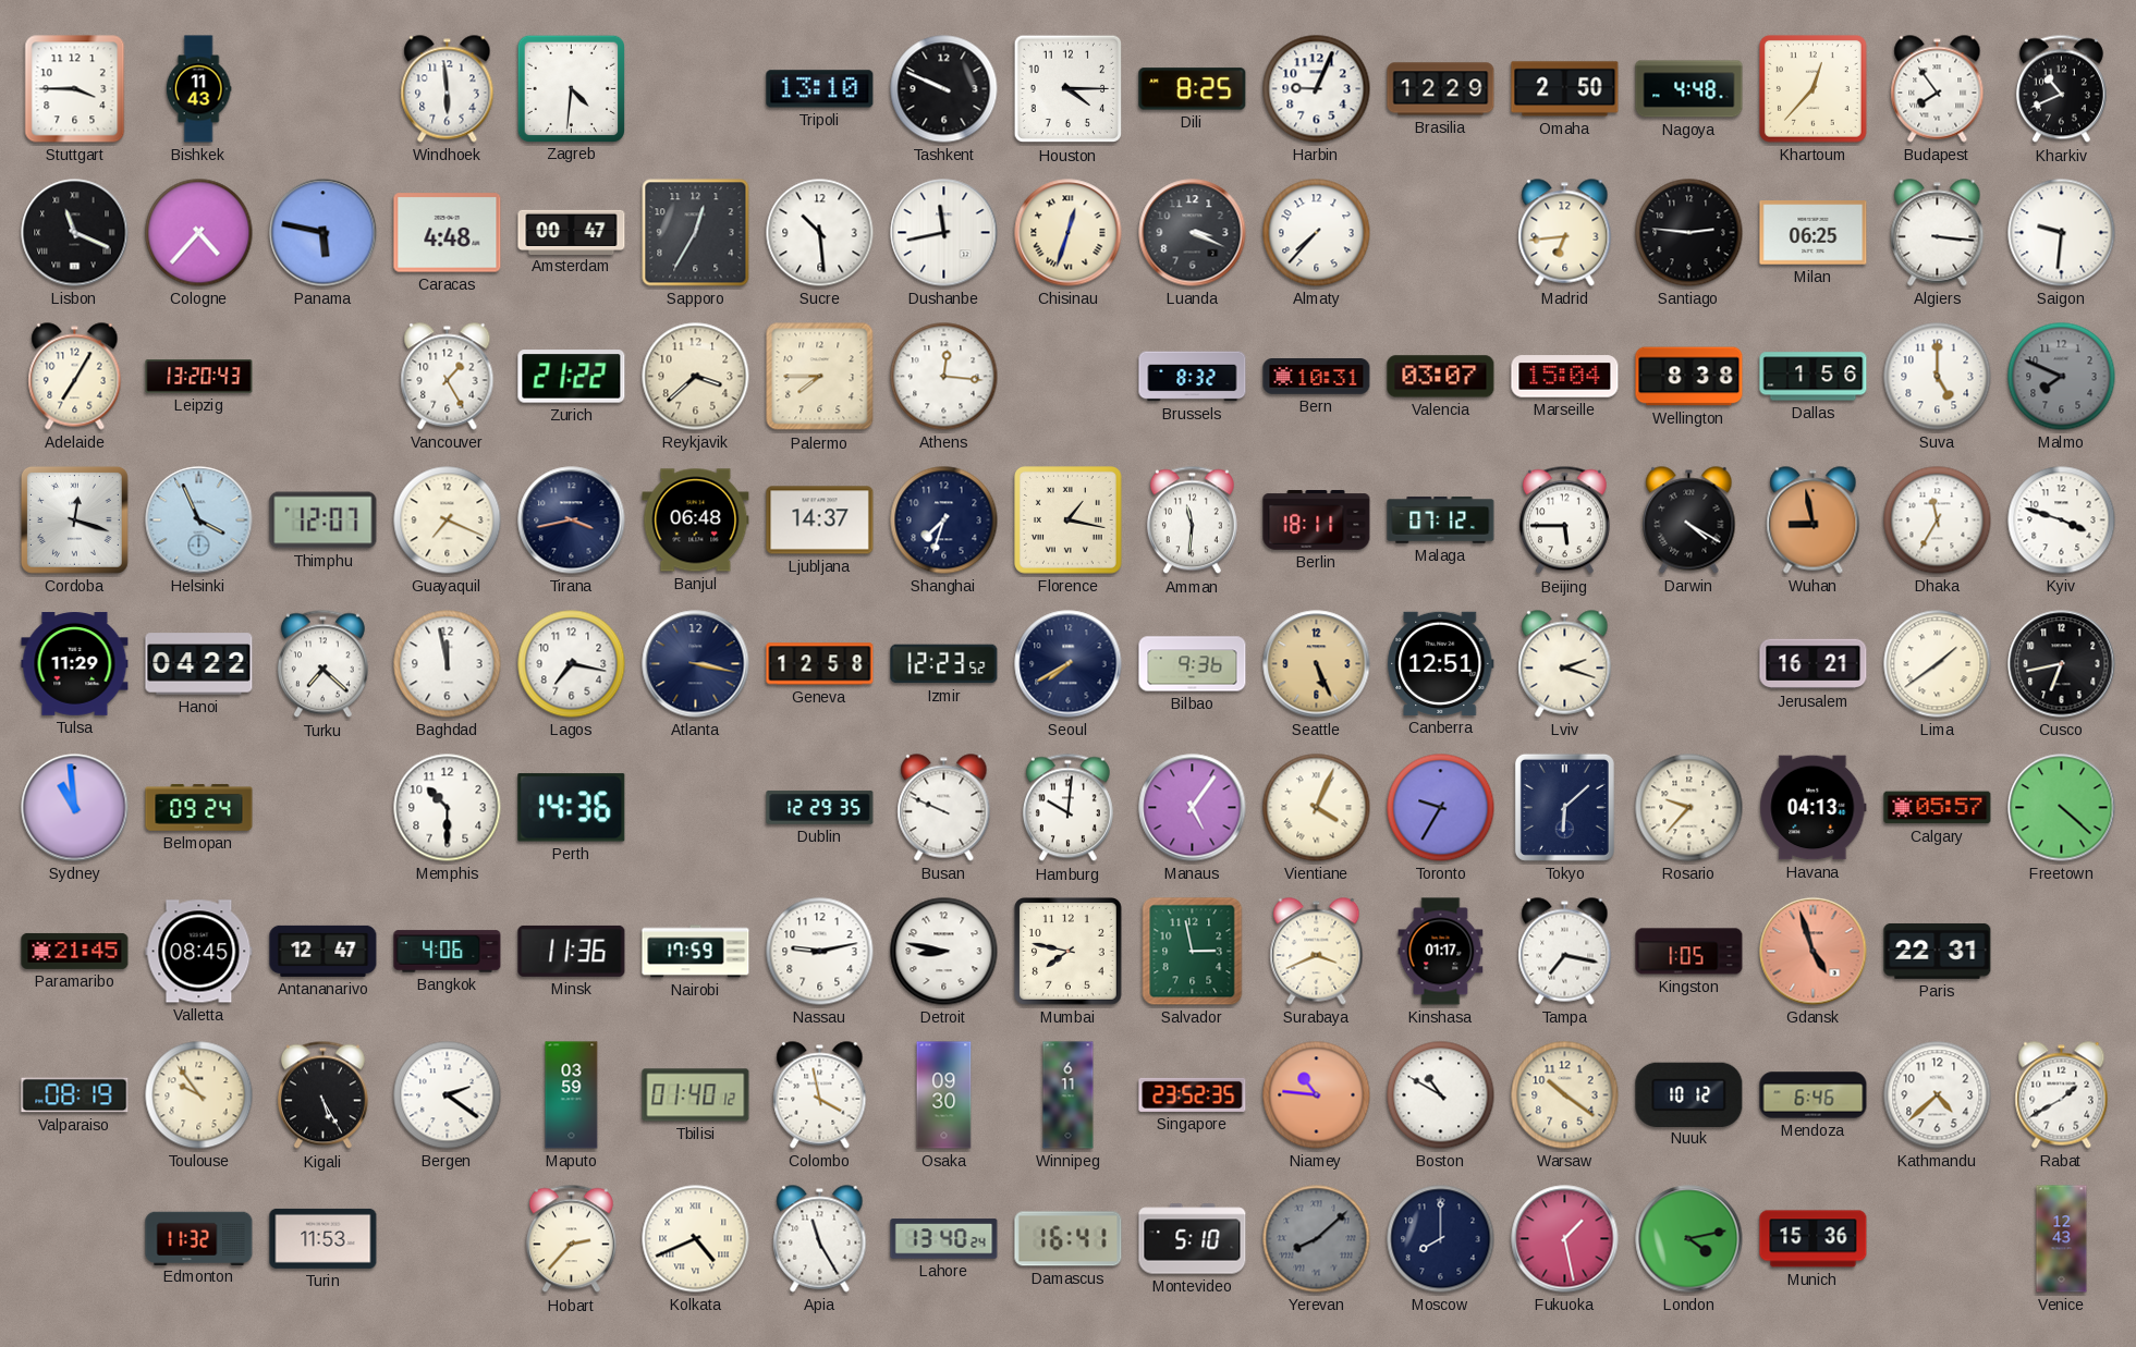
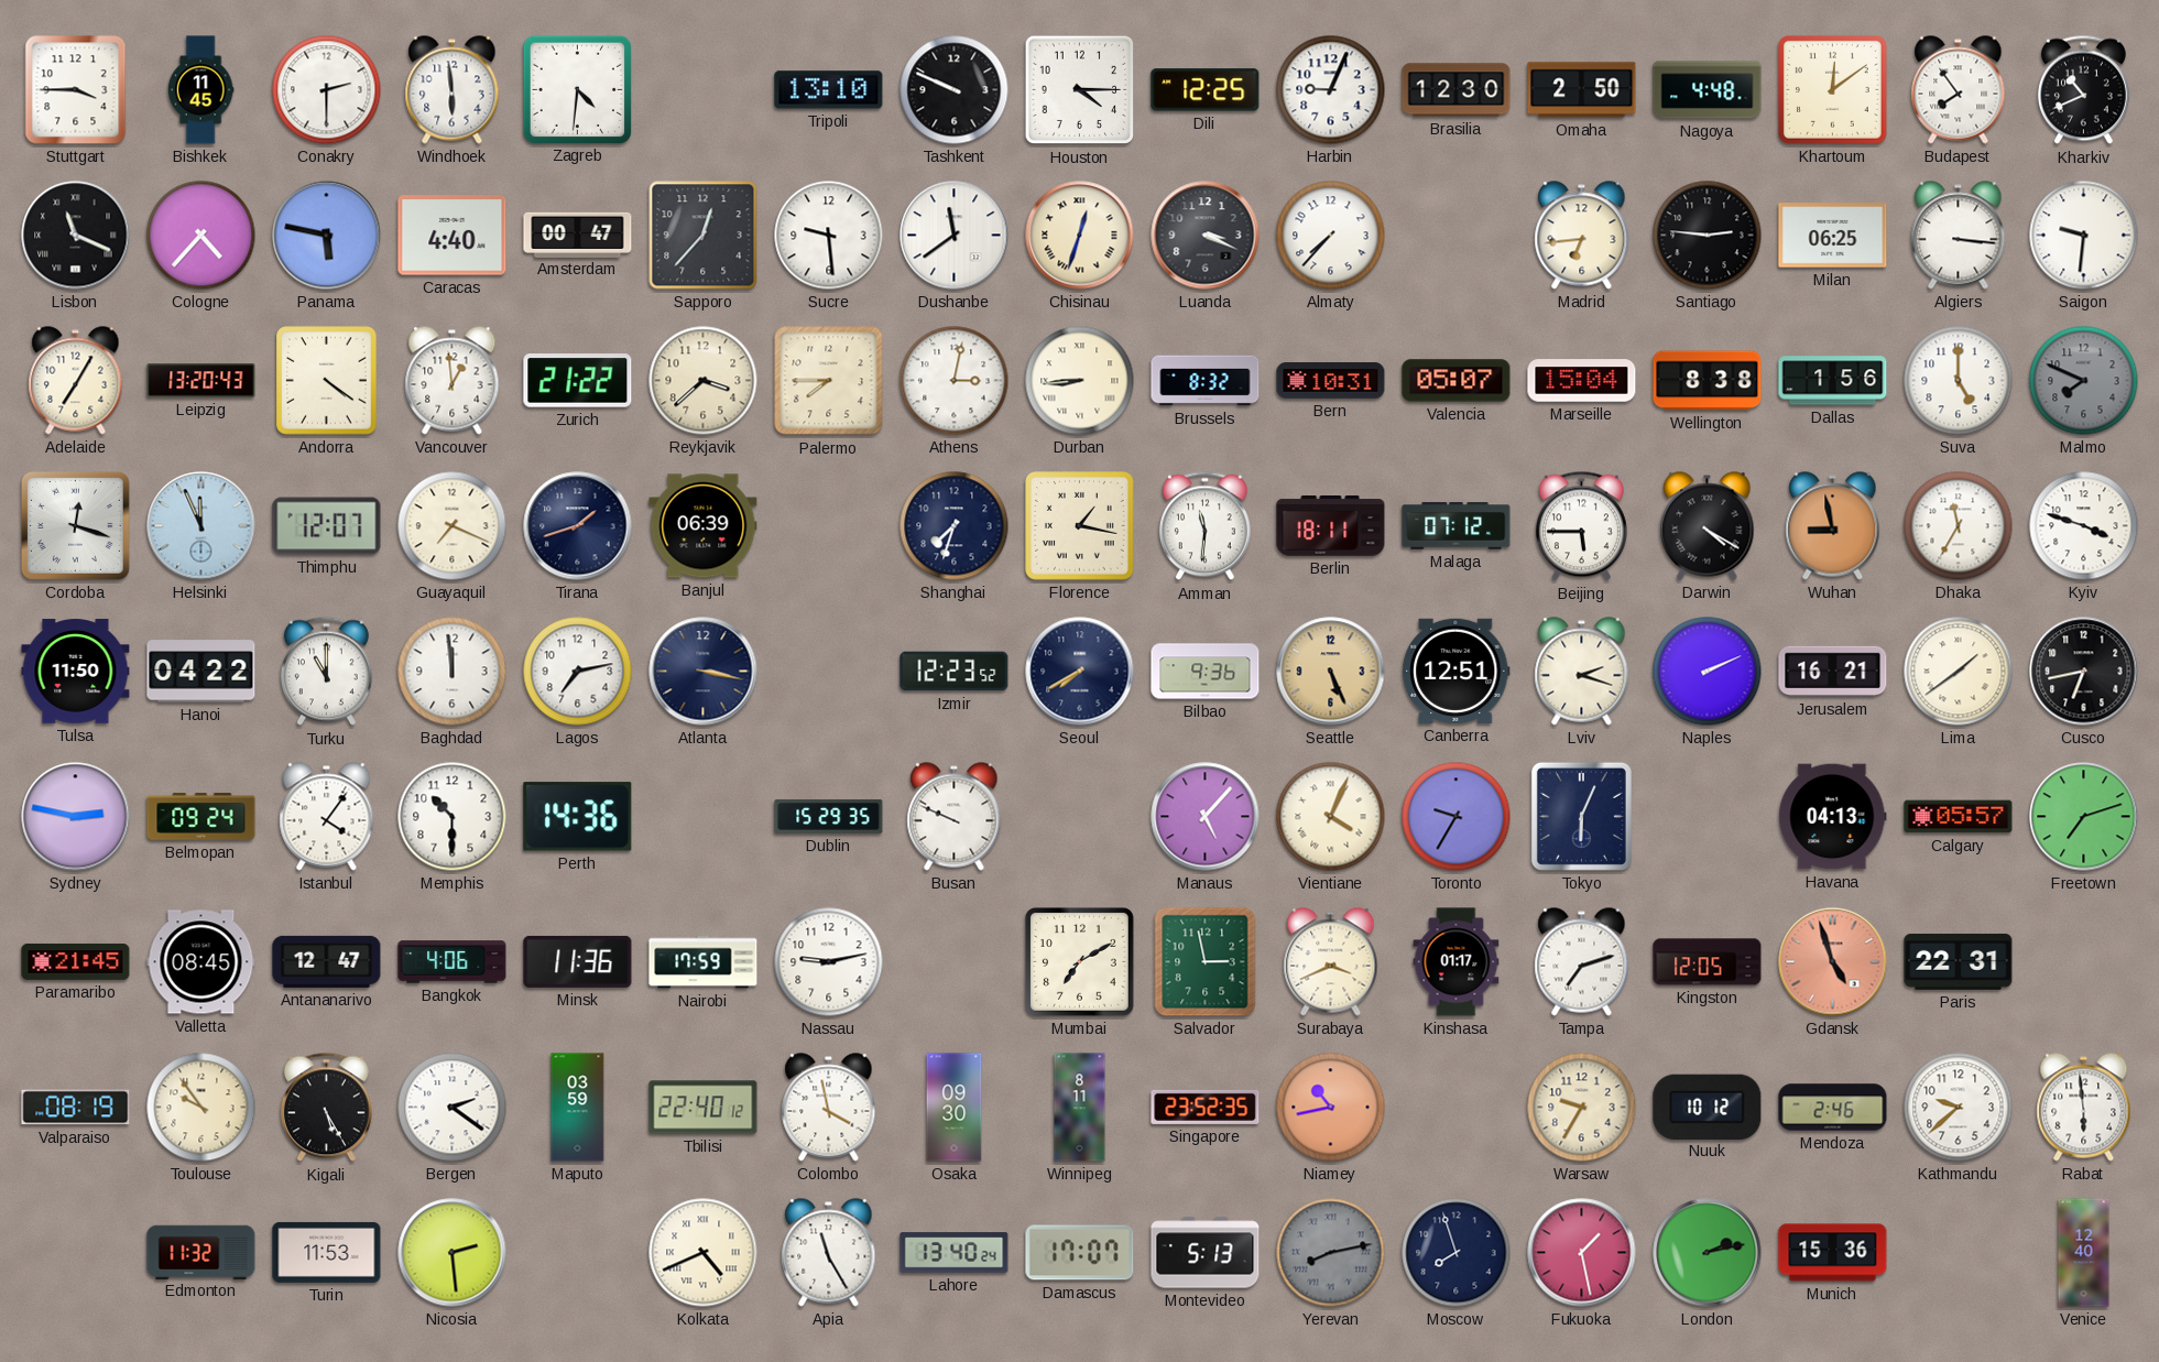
Bishkek: 11:43 -> 11:45
Conakry: none -> 2:30
Dili: 8:25 -> 12:25
Brasilia: 12:29 -> 12:30
Khartoum: 12:37 -> 12:09
Caracas: 4:48 -> 4:40
Sapporo: 12:35 -> 12:37
Sucre: 10:29 -> 9:29
Dushanbe: 11:43 -> 11:39
Andorra: none -> 4:21
Vancouver: 1:25 -> 12:59
Athens: 12:16 -> 3:02
Durban: none -> 8:44
Valencia: 03:07 -> 05:07
Helsinki: 3:56 -> 11:56
Tirana: 3:43 -> 1:42
Banjul: 06:48 -> 06:39
Ljubljana: 14:37 -> none
Tulsa: 11:29 -> 11:50
Turku: 7:22 -> 11:00
Baghdad: 11:58 -> 11:59
Lagos: 7:17 -> 7:13
Geneva: 12:58 -> none
Naples: none -> 2:11
Sydney: 10:59 -> 2:47
Istanbul: none -> 4:06
Dublin: 12:29 -> 15:29
Hamburg: 10:01 -> none
Manaus: 5:06 -> 5:07
Tokyo: 6:08 -> 6:04
Rosario: 9:37 -> none
Freetown: 4:22 -> 7:12
Detroit: 8:47 -> none
Mumbai: 7:47 -> 7:10
Tampa: 7:17 -> 7:12
Kingston: 1:05 -> 12:05
Tbilisi: 01:40 -> 22:40
Winnipeg: 6:11 -> 8:11
Niamey: 10:46 -> 10:43
Boston: 10:50 -> none
Warsaw: 10:21 -> 9:35
Mendoza: 6:46 -> 2:46
Kathmandu: 4:38 -> 9:38
Rabat: 1:40 -> 5:59
Nicosia: none -> 2:29
Hobart: 2:37 -> none
Damascus: 16:41 -> 17:07
Montevideo: 5:10 -> 5:13
Yerevan: 8:08 -> 8:13
Moscow: 8:00 -> 7:57
London: 4:13 -> 2:13
Venice: 12:43 -> 12:40
